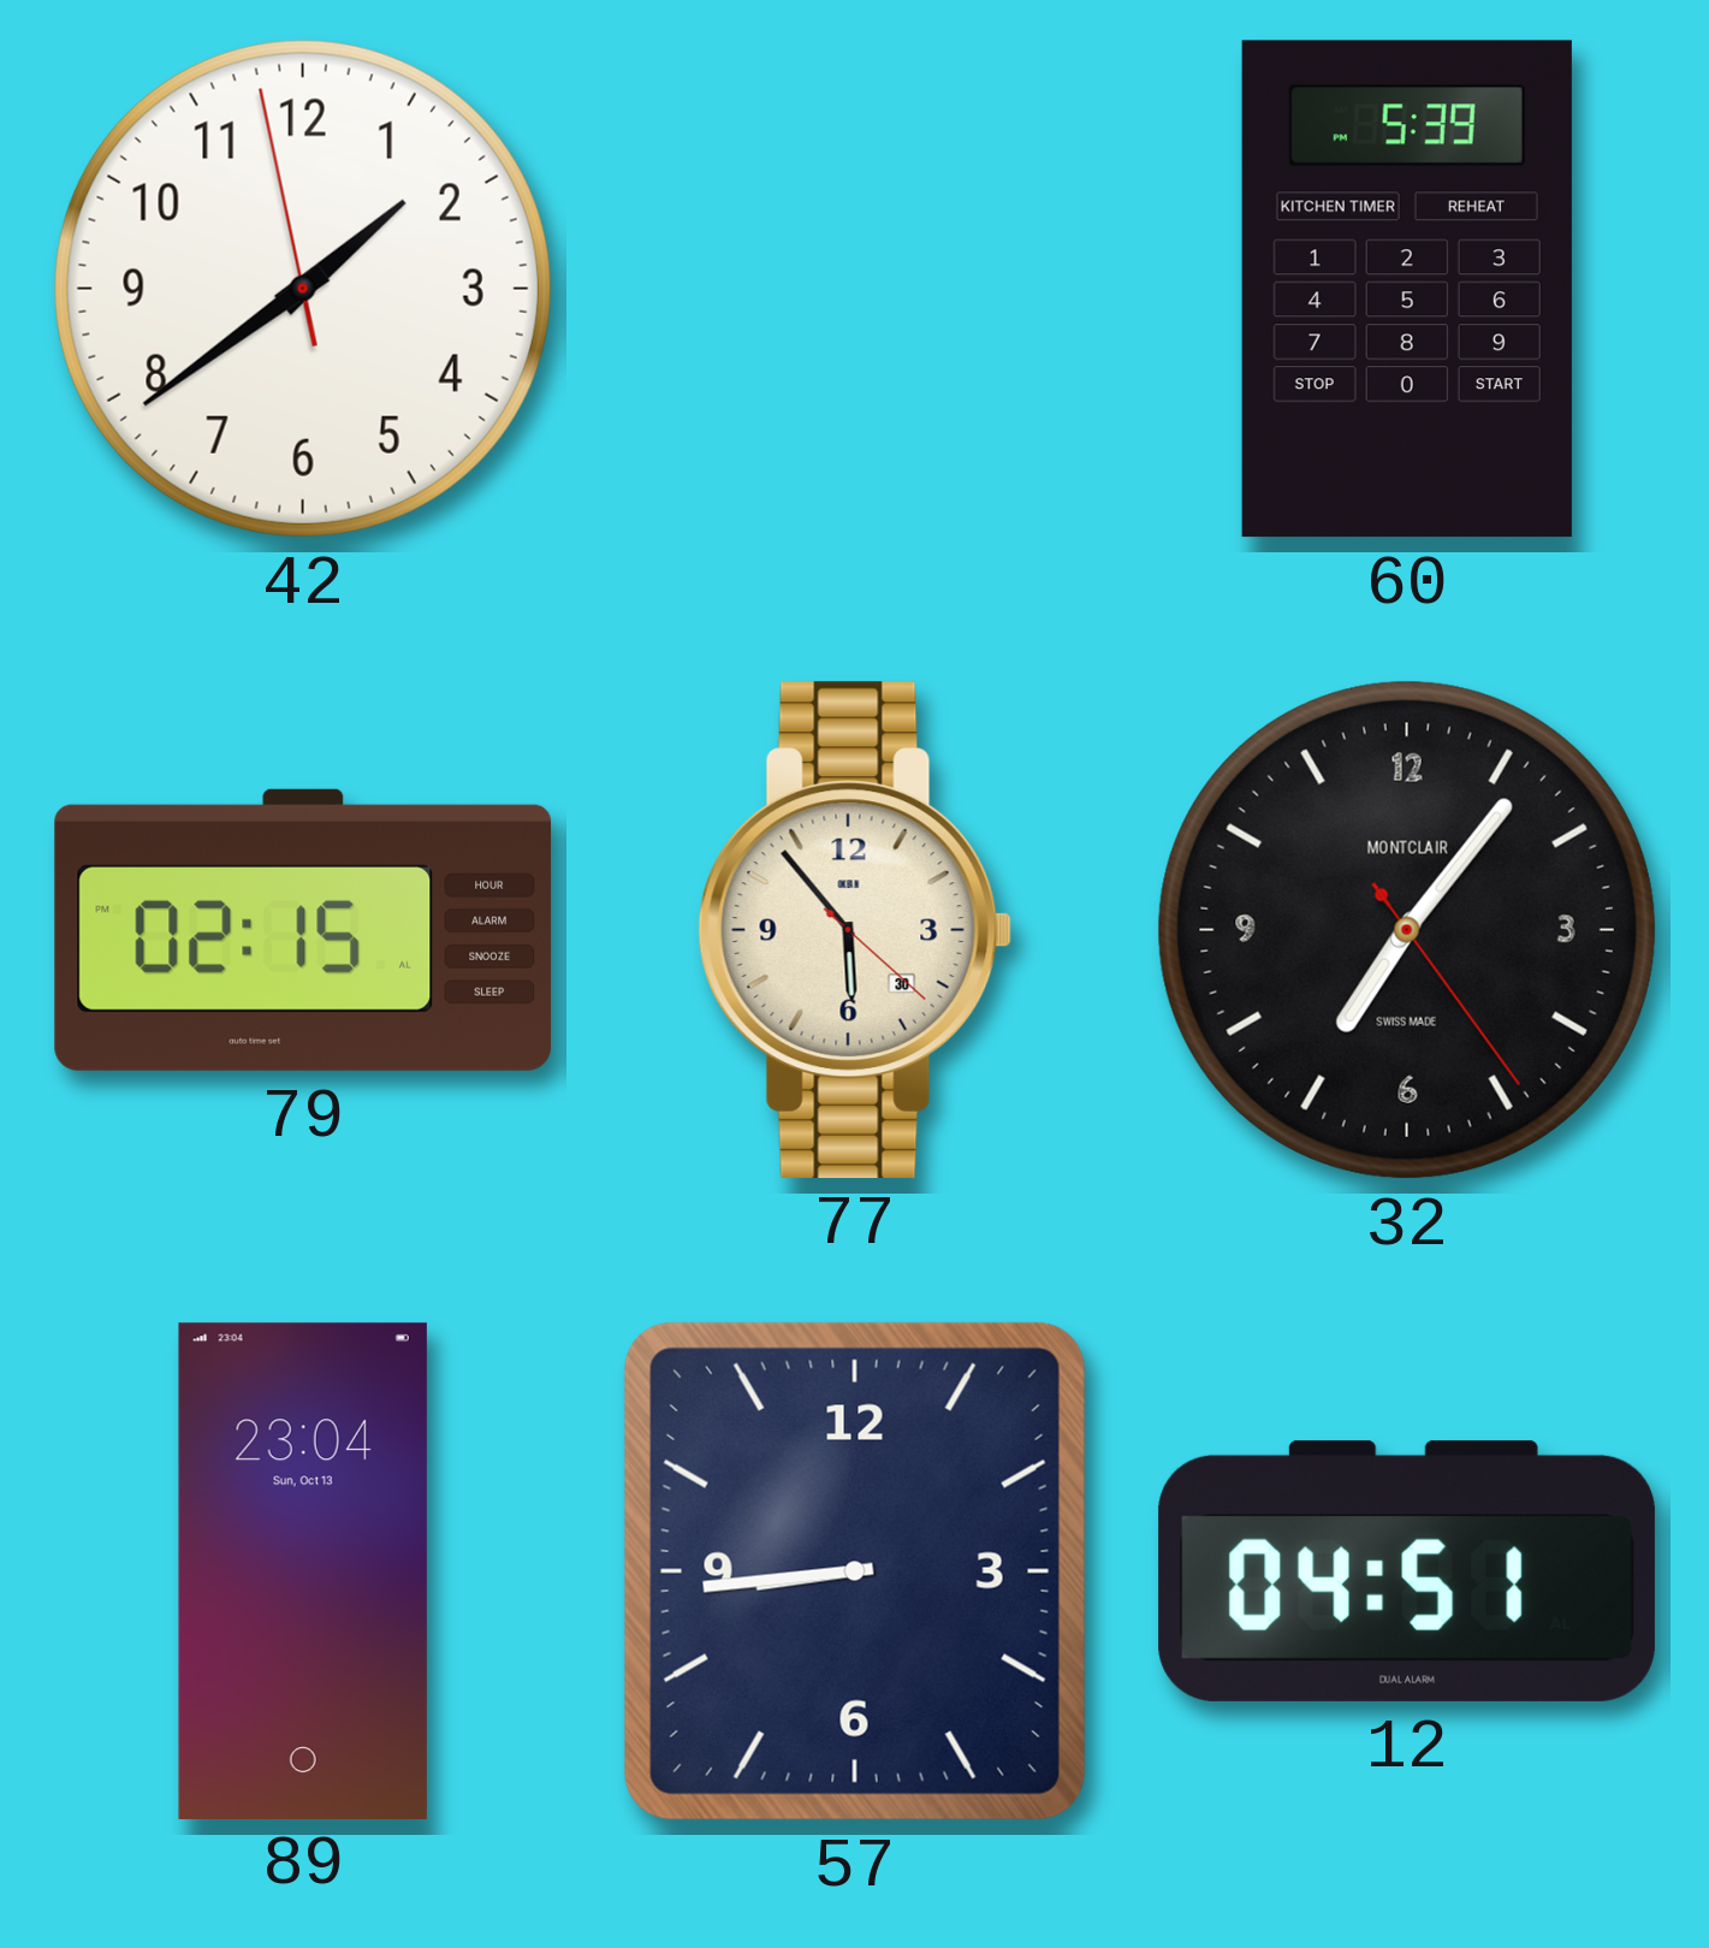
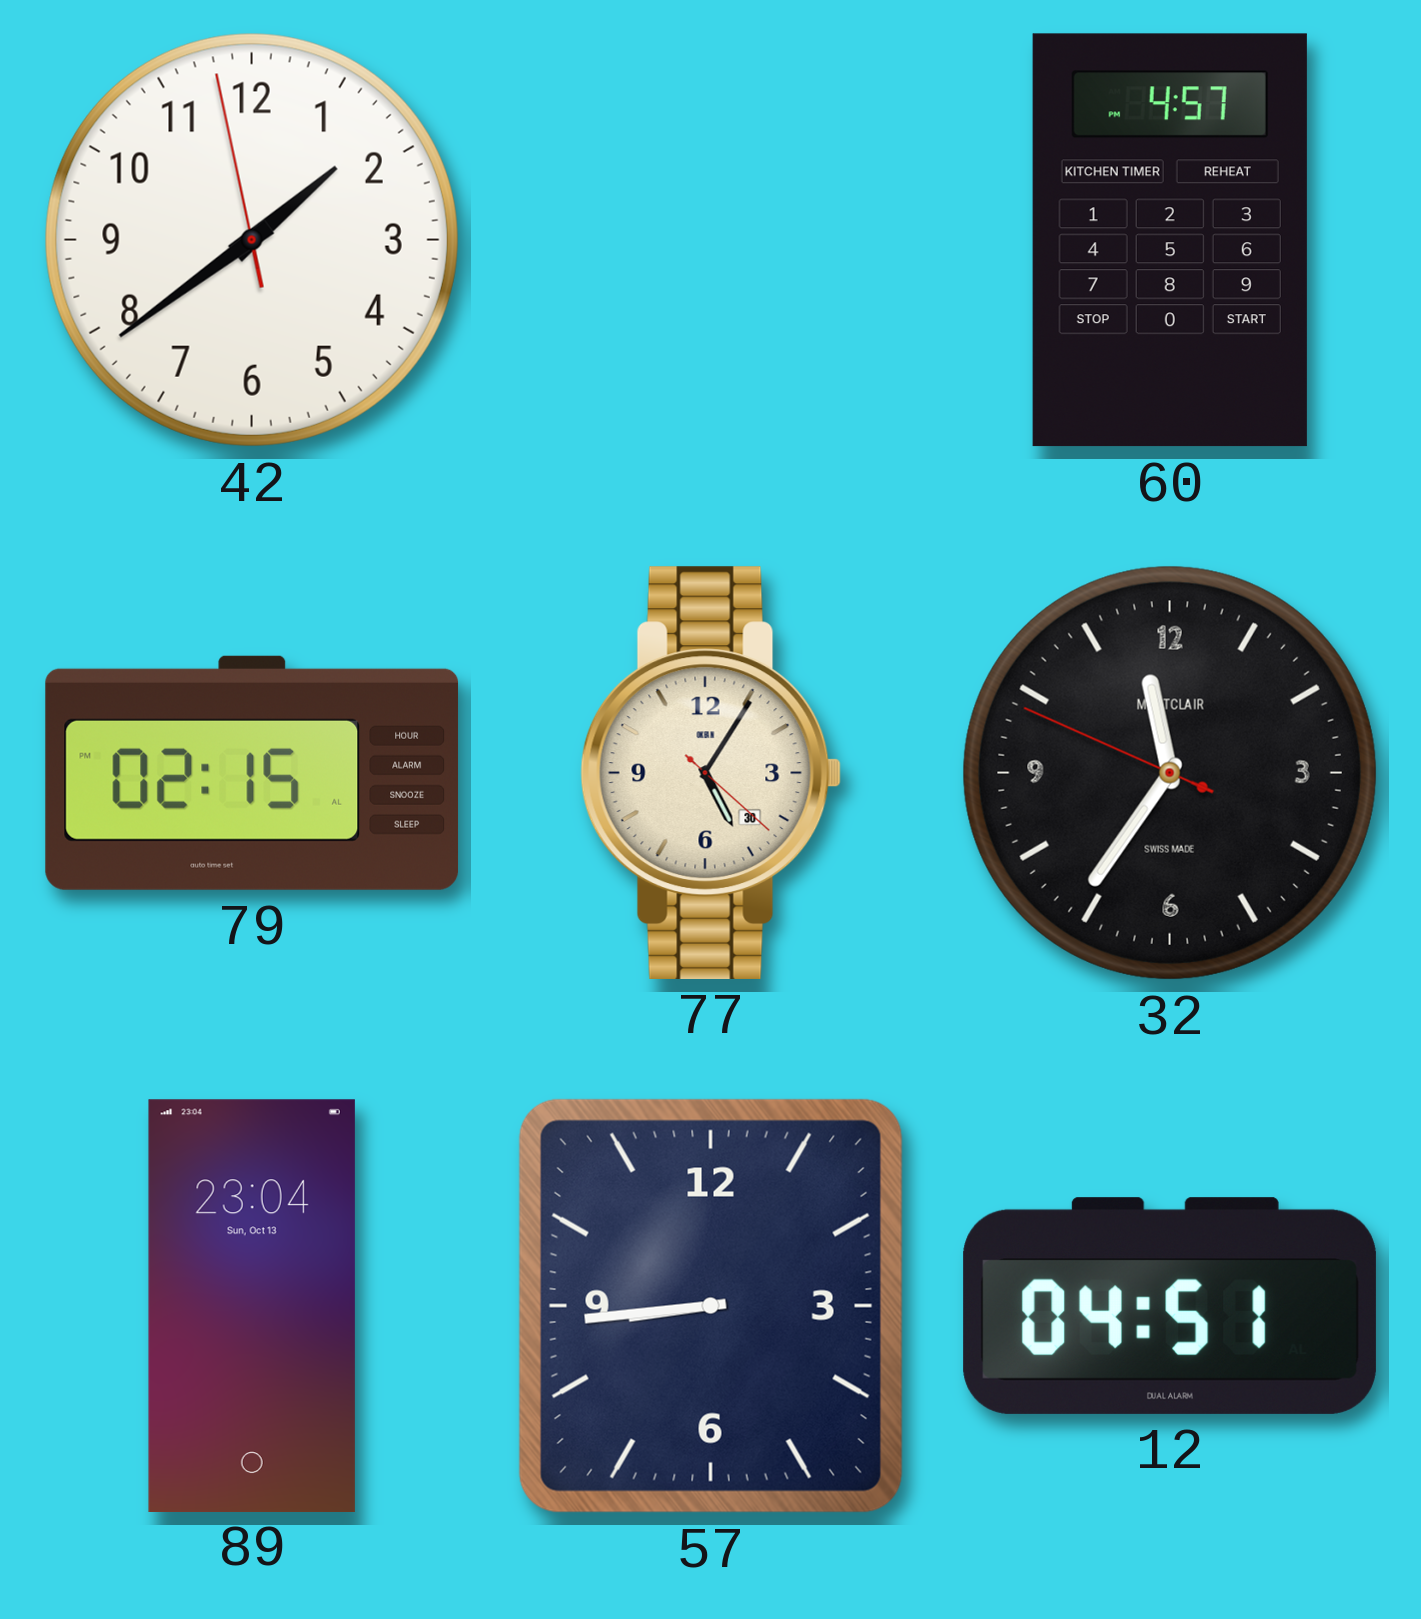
60: 5:39 -> 4:57
77: 5:53 -> 5:05
32: 7:06 -> 11:35
